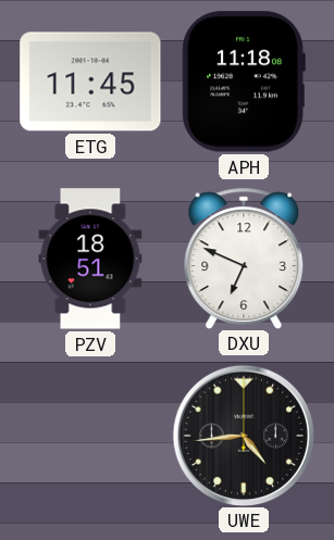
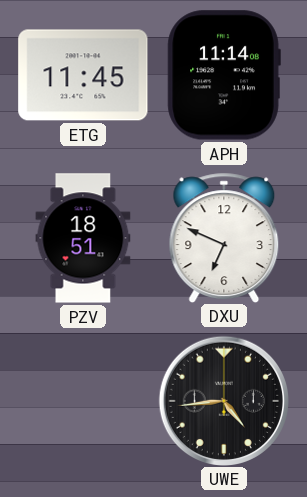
APH: 11:18 -> 11:14
